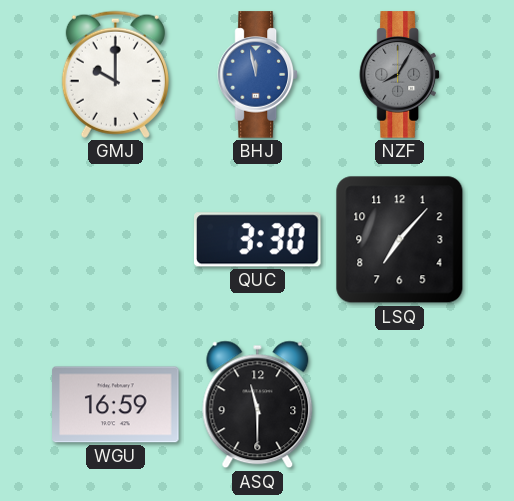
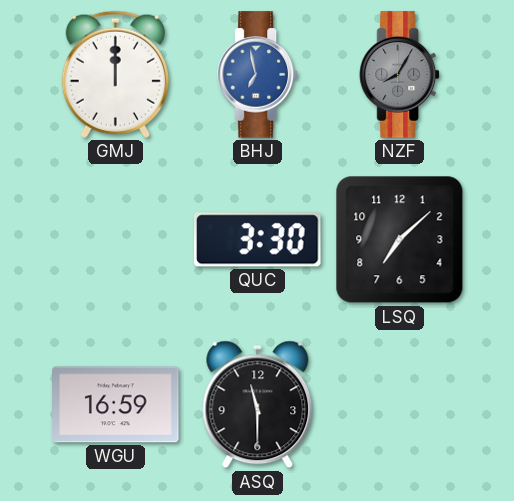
GMJ: 10:00 -> 12:00
BHJ: 11:58 -> 6:58
LSQ: 7:07 -> 7:08
